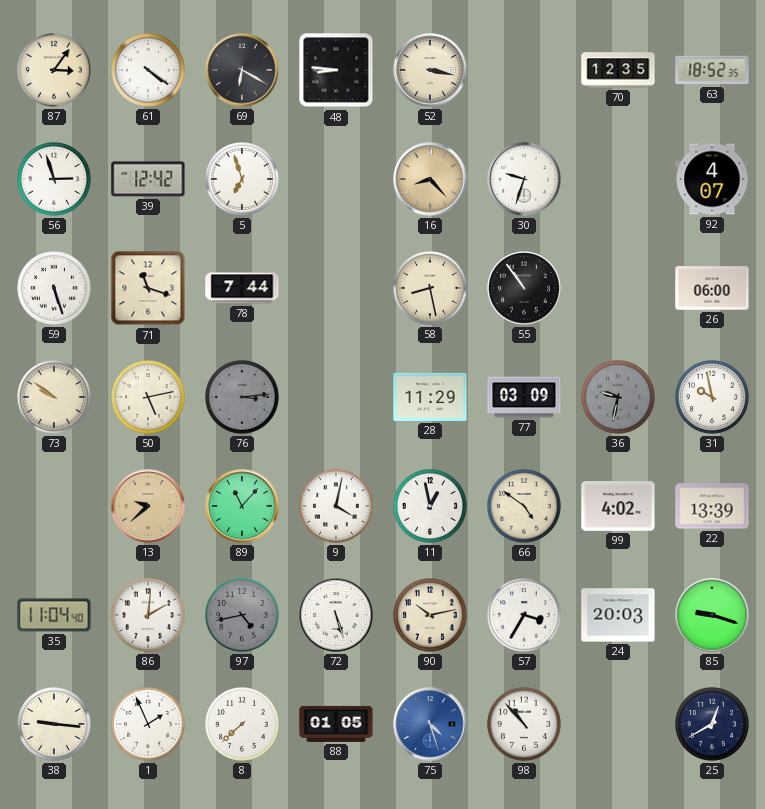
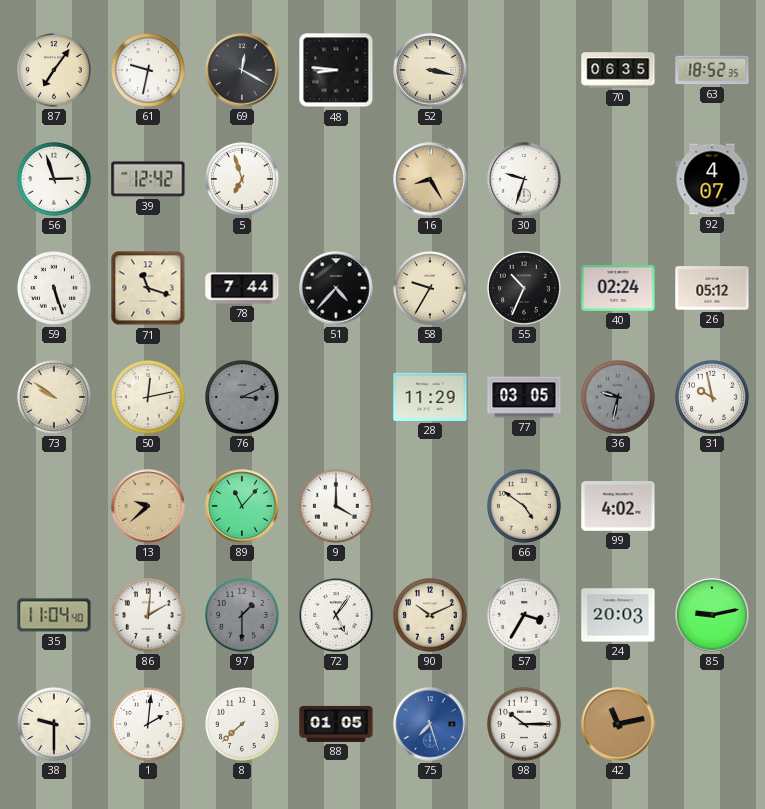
87: 3:06 -> 7:06
61: 4:21 -> 9:32
69: 6:20 -> 12:20
70: 12:35 -> 06:35
16: 8:23 -> 8:25
51: none -> 4:37
58: 8:28 -> 9:35
55: 10:54 -> 10:34
40: none -> 02:24
26: 06:00 -> 05:12
50: 5:13 -> 12:13
76: 3:14 -> 3:11
77: 03:09 -> 03:05
9: 4:02 -> 4:00
11: 12:58 -> none
22: 13:39 -> none
97: 4:43 -> 1:30
72: 5:27 -> 5:06
90: 10:13 -> 10:11
85: 9:18 -> 9:13
38: 9:16 -> 9:30
1: 1:56 -> 2:01
75: 4:27 -> 7:27
98: 10:53 -> 10:15
42: none -> 11:13
25: 12:40 -> none
